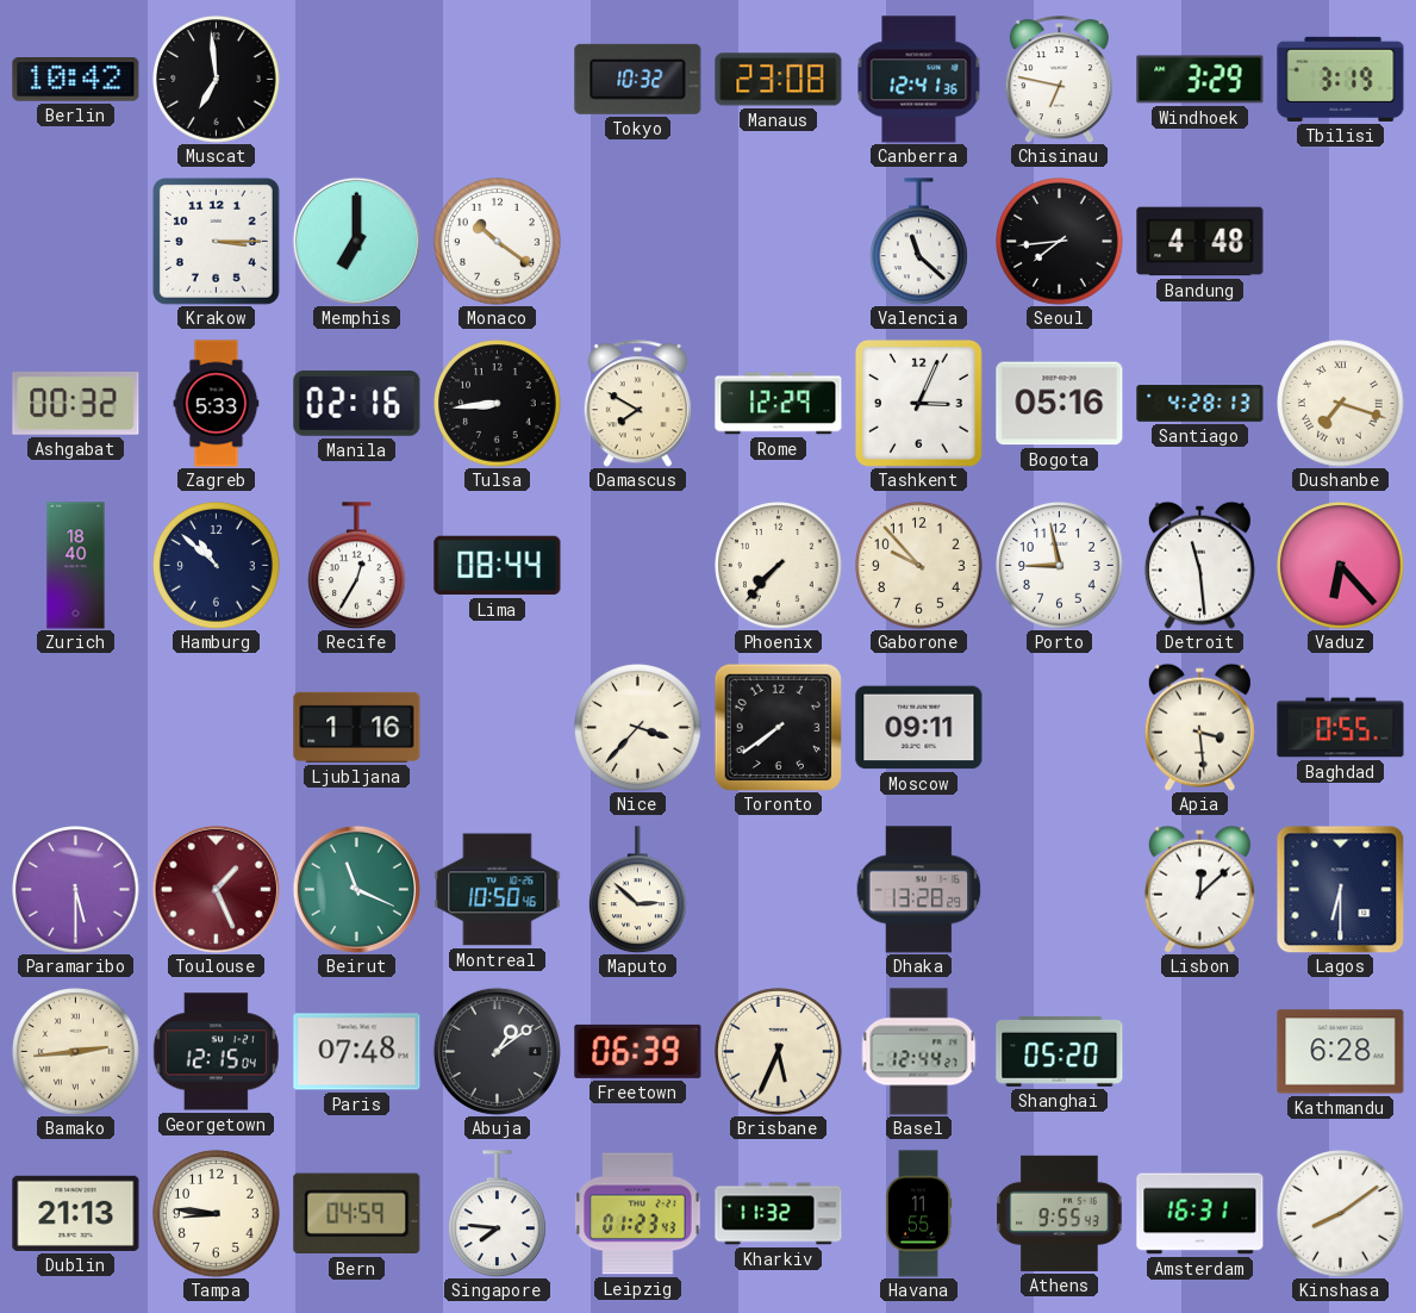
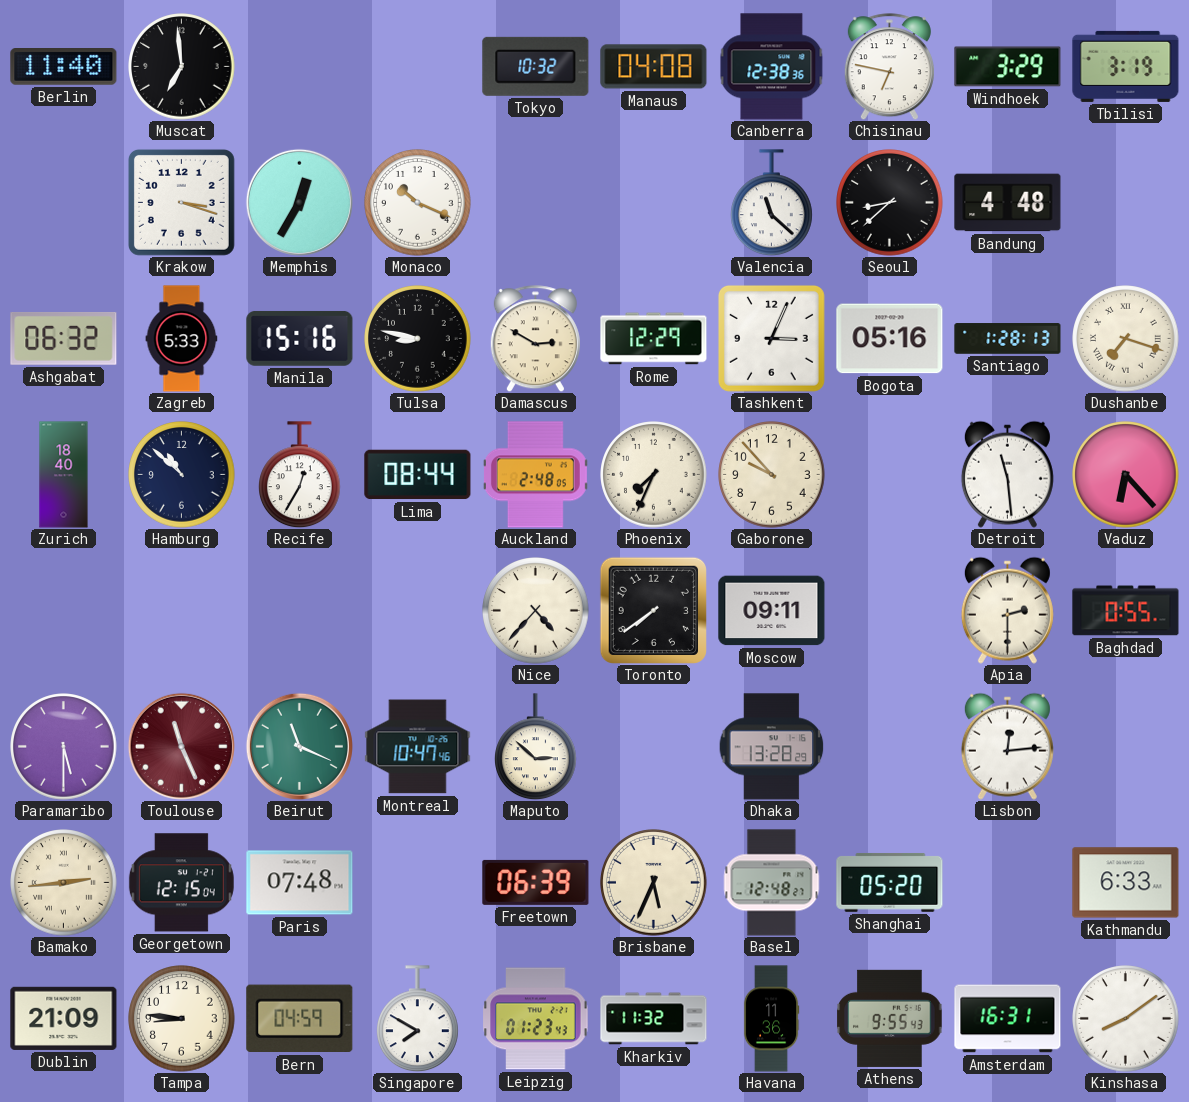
Berlin: 10:42 -> 11:40
Manaus: 23:08 -> 04:08
Canberra: 12:41 -> 12:38
Krakow: 3:15 -> 3:18
Memphis: 7:00 -> 12:35
Monaco: 10:21 -> 10:19
Seoul: 7:44 -> 8:38
Ashgabat: 00:32 -> 06:32
Manila: 02:16 -> 15:16
Tulsa: 8:44 -> 8:47
Damascus: 7:50 -> 2:50
Santiago: 4:28 -> 1:28
Auckland: none -> 2:48
Phoenix: 7:37 -> 7:34
Porto: 8:58 -> none
Ljubljana: 1:16 -> none
Nice: 3:37 -> 4:37
Apia: 3:29 -> 2:30
Toulouse: 1:26 -> 11:26
Montreal: 10:50 -> 10:47
Lisbon: 12:08 -> 12:14
Lagos: 6:30 -> none
Abuja: 1:09 -> none
Basel: 12:44 -> 12:48
Kathmandu: 6:28 -> 6:33
Dublin: 21:13 -> 21:09
Singapore: 7:46 -> 7:50
Havana: 11:55 -> 11:36
